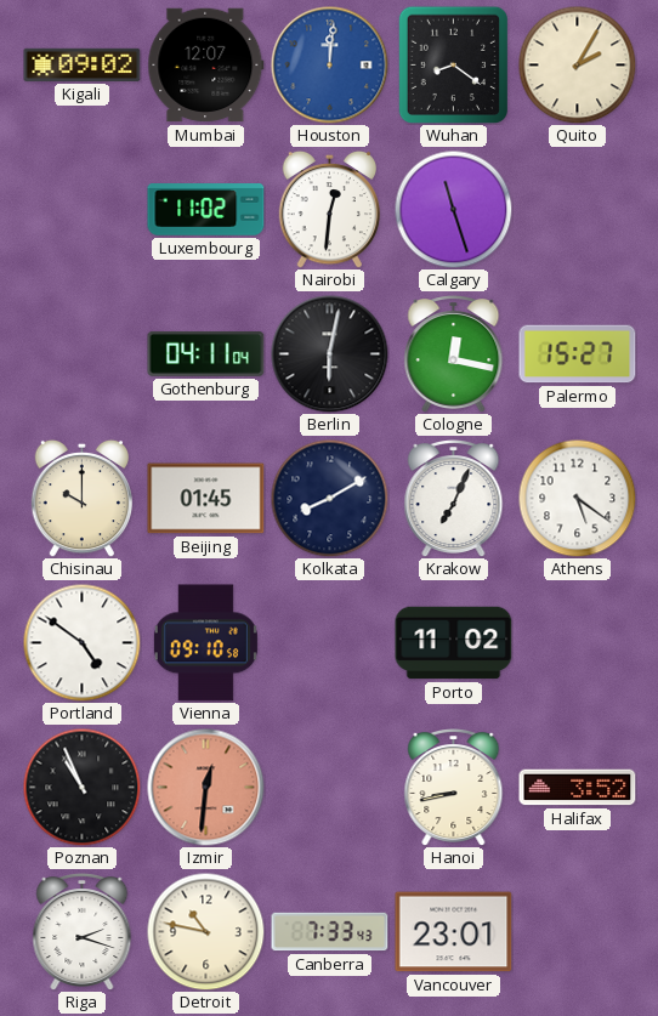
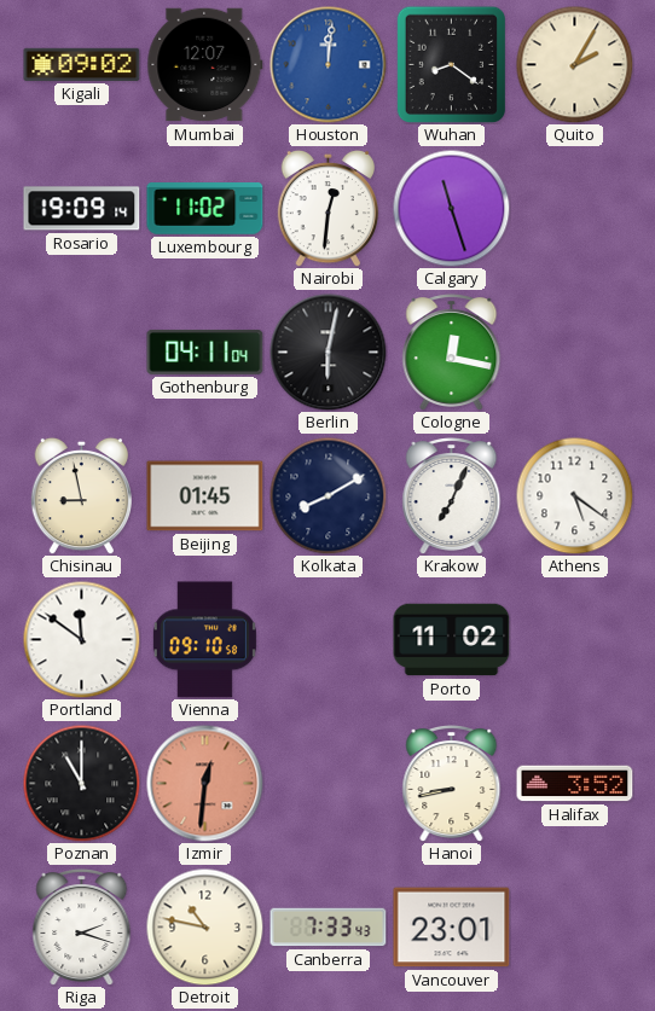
Rosario: none -> 19:09
Palermo: 15:27 -> none
Chisinau: 10:00 -> 8:58
Portland: 4:51 -> 11:51
Poznan: 10:56 -> 11:00
